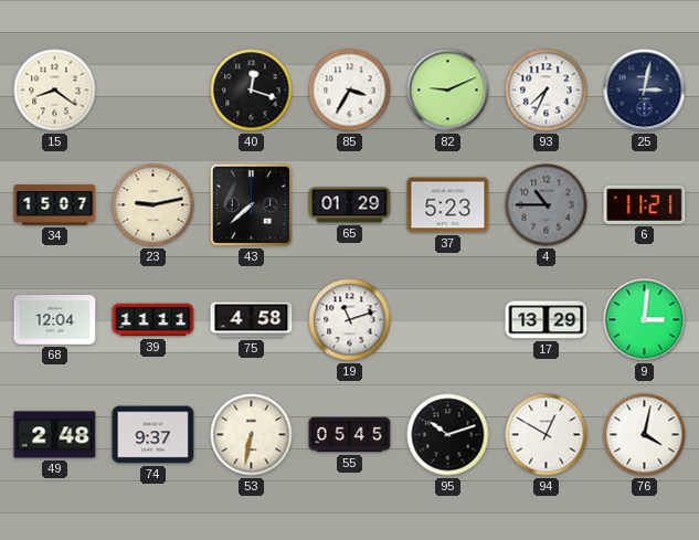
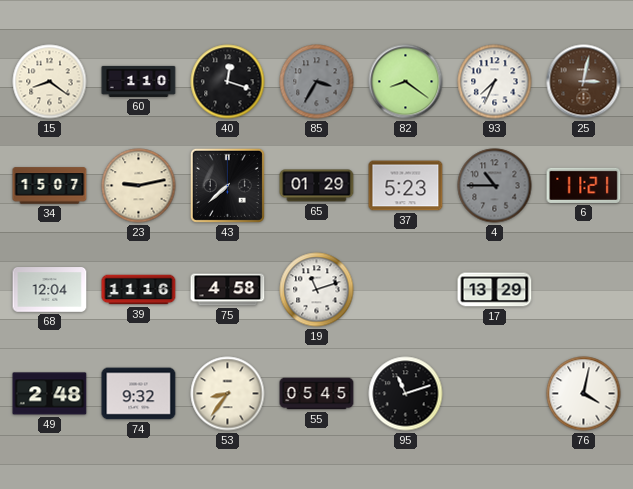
60: none -> 1:10
85 dial: white -> grey
82: 9:11 -> 8:21
25 dial: navy -> brown
39: 11:11 -> 11:16
9: 3:01 -> none
74: 9:37 -> 9:32
53: 6:32 -> 8:36
95: 10:12 -> 11:12
94: 12:50 -> none
